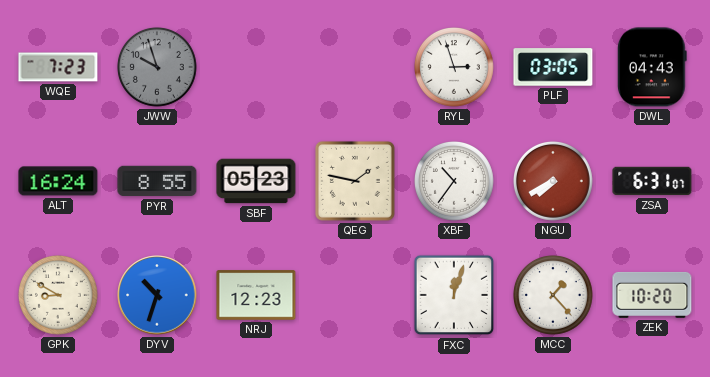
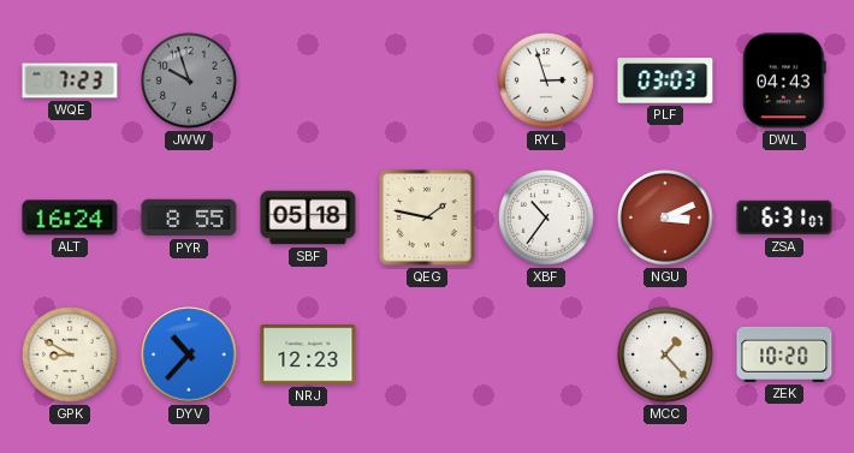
PLF: 03:05 -> 03:03
SBF: 05:23 -> 05:18
NGU: 7:40 -> 3:11
DYV: 10:33 -> 10:37
FXC: 12:03 -> none
